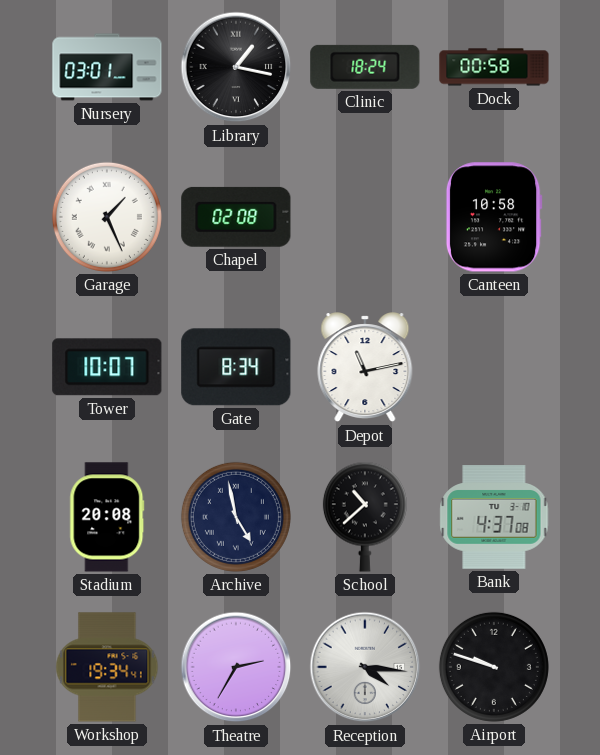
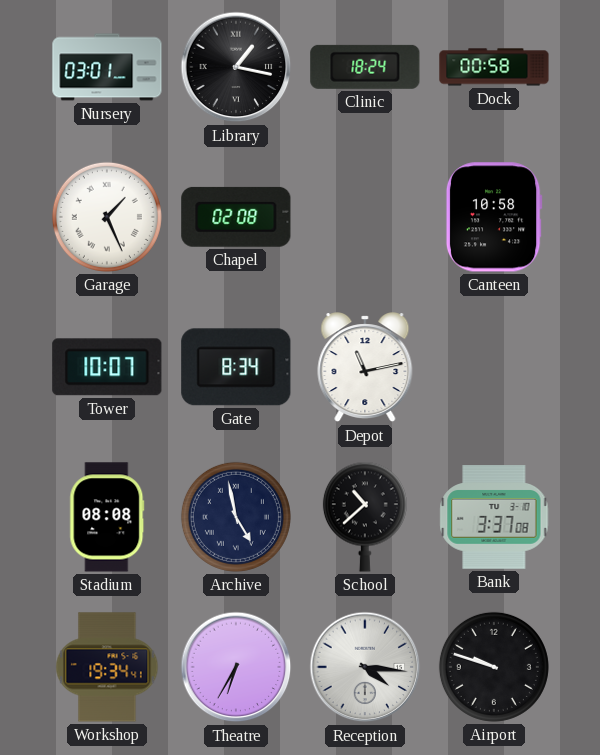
Stadium: 20:08 -> 08:08
Bank: 4:37 -> 3:37
Theatre: 2:35 -> 6:35
